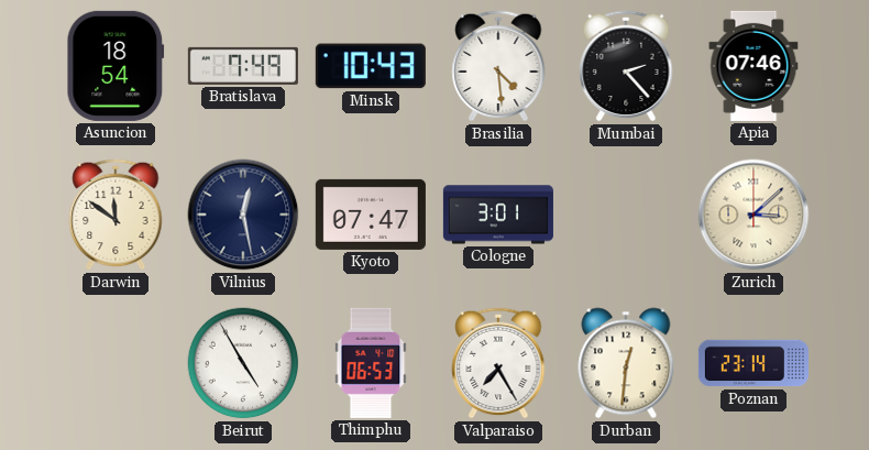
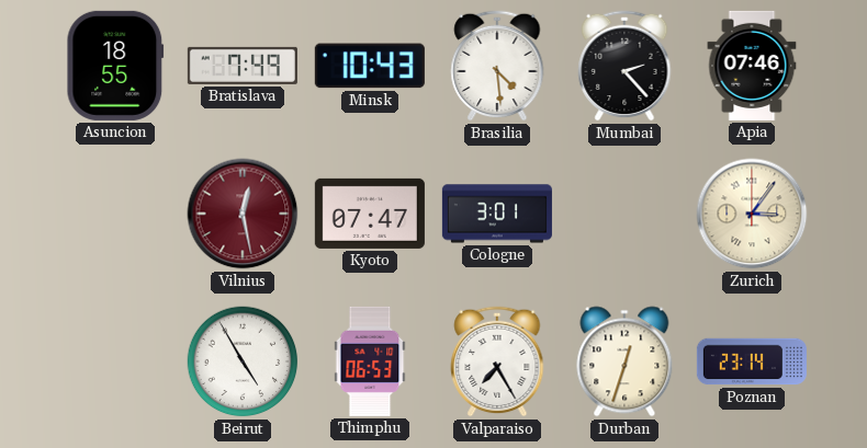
Asuncion: 18:54 -> 18:55
Darwin: 11:51 -> none
Vilnius dial: navy -> burgundy
Zurich: 3:08 -> 3:06
Durban: 12:31 -> 12:33
